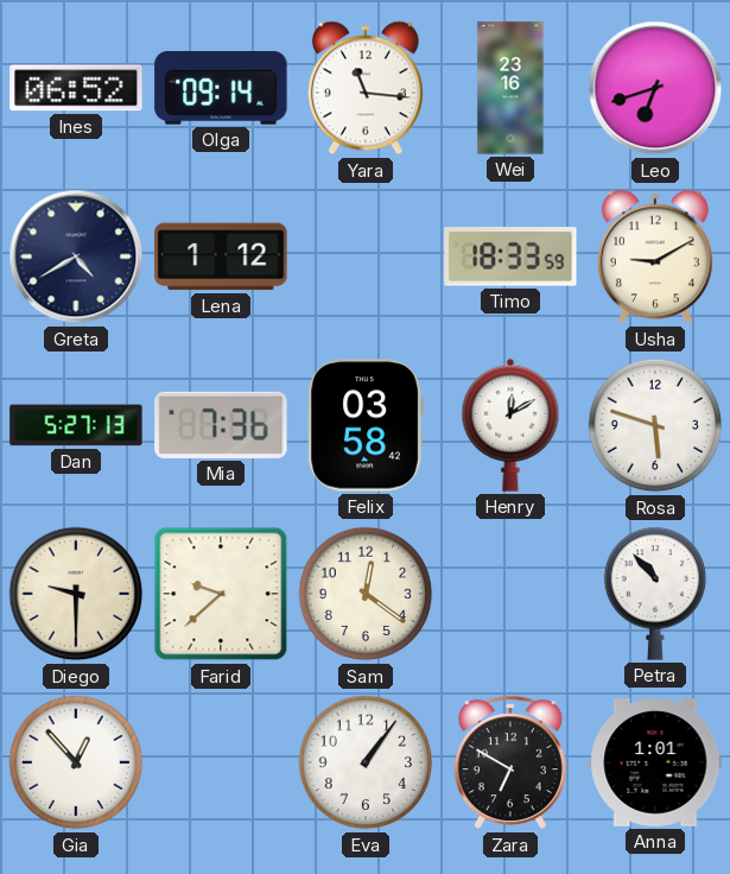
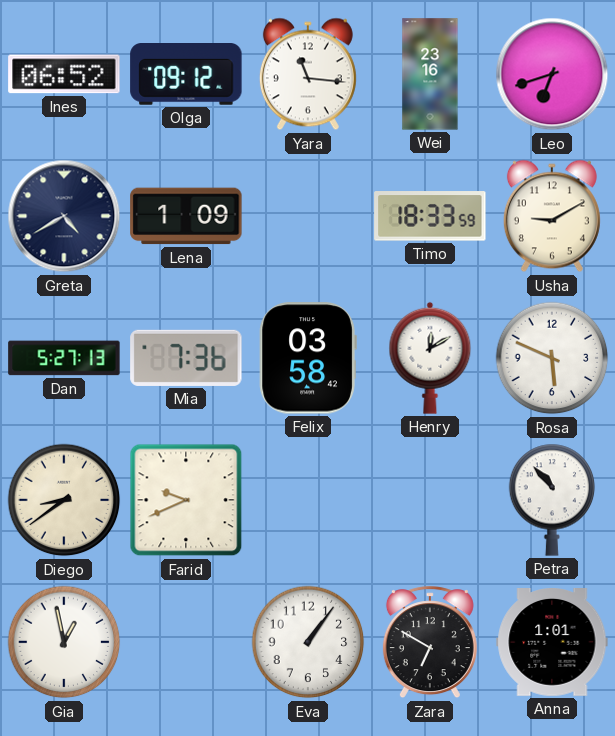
Olga: 09:14 -> 09:12
Lena: 1:12 -> 1:09
Rosa: 5:48 -> 5:49
Diego: 9:30 -> 8:39
Farid: 9:38 -> 9:41
Sam: 12:21 -> none
Gia: 12:53 -> 12:58
